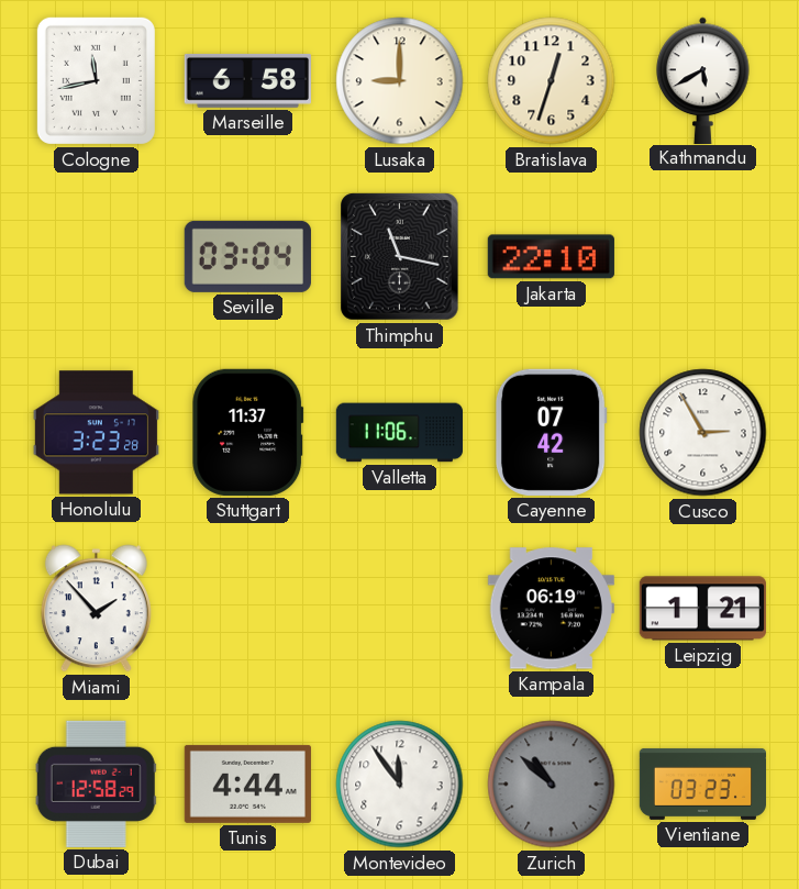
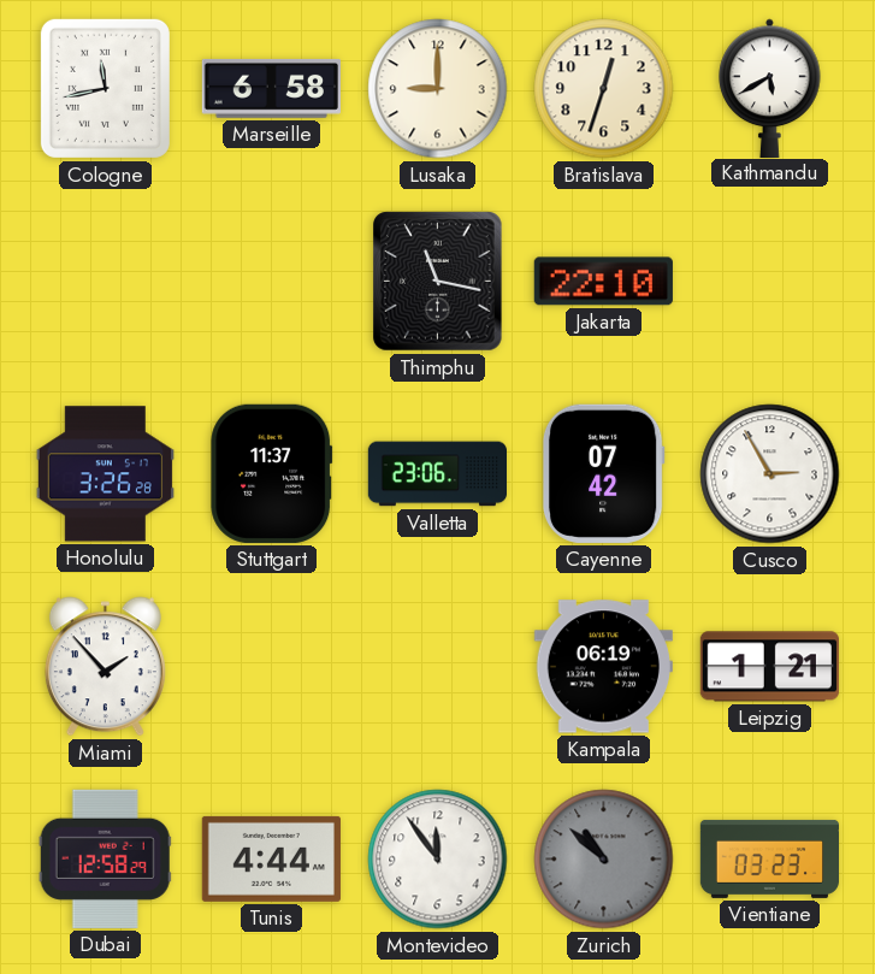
Seville: 03:04 -> none
Honolulu: 3:23 -> 3:26
Valletta: 11:06 -> 23:06
